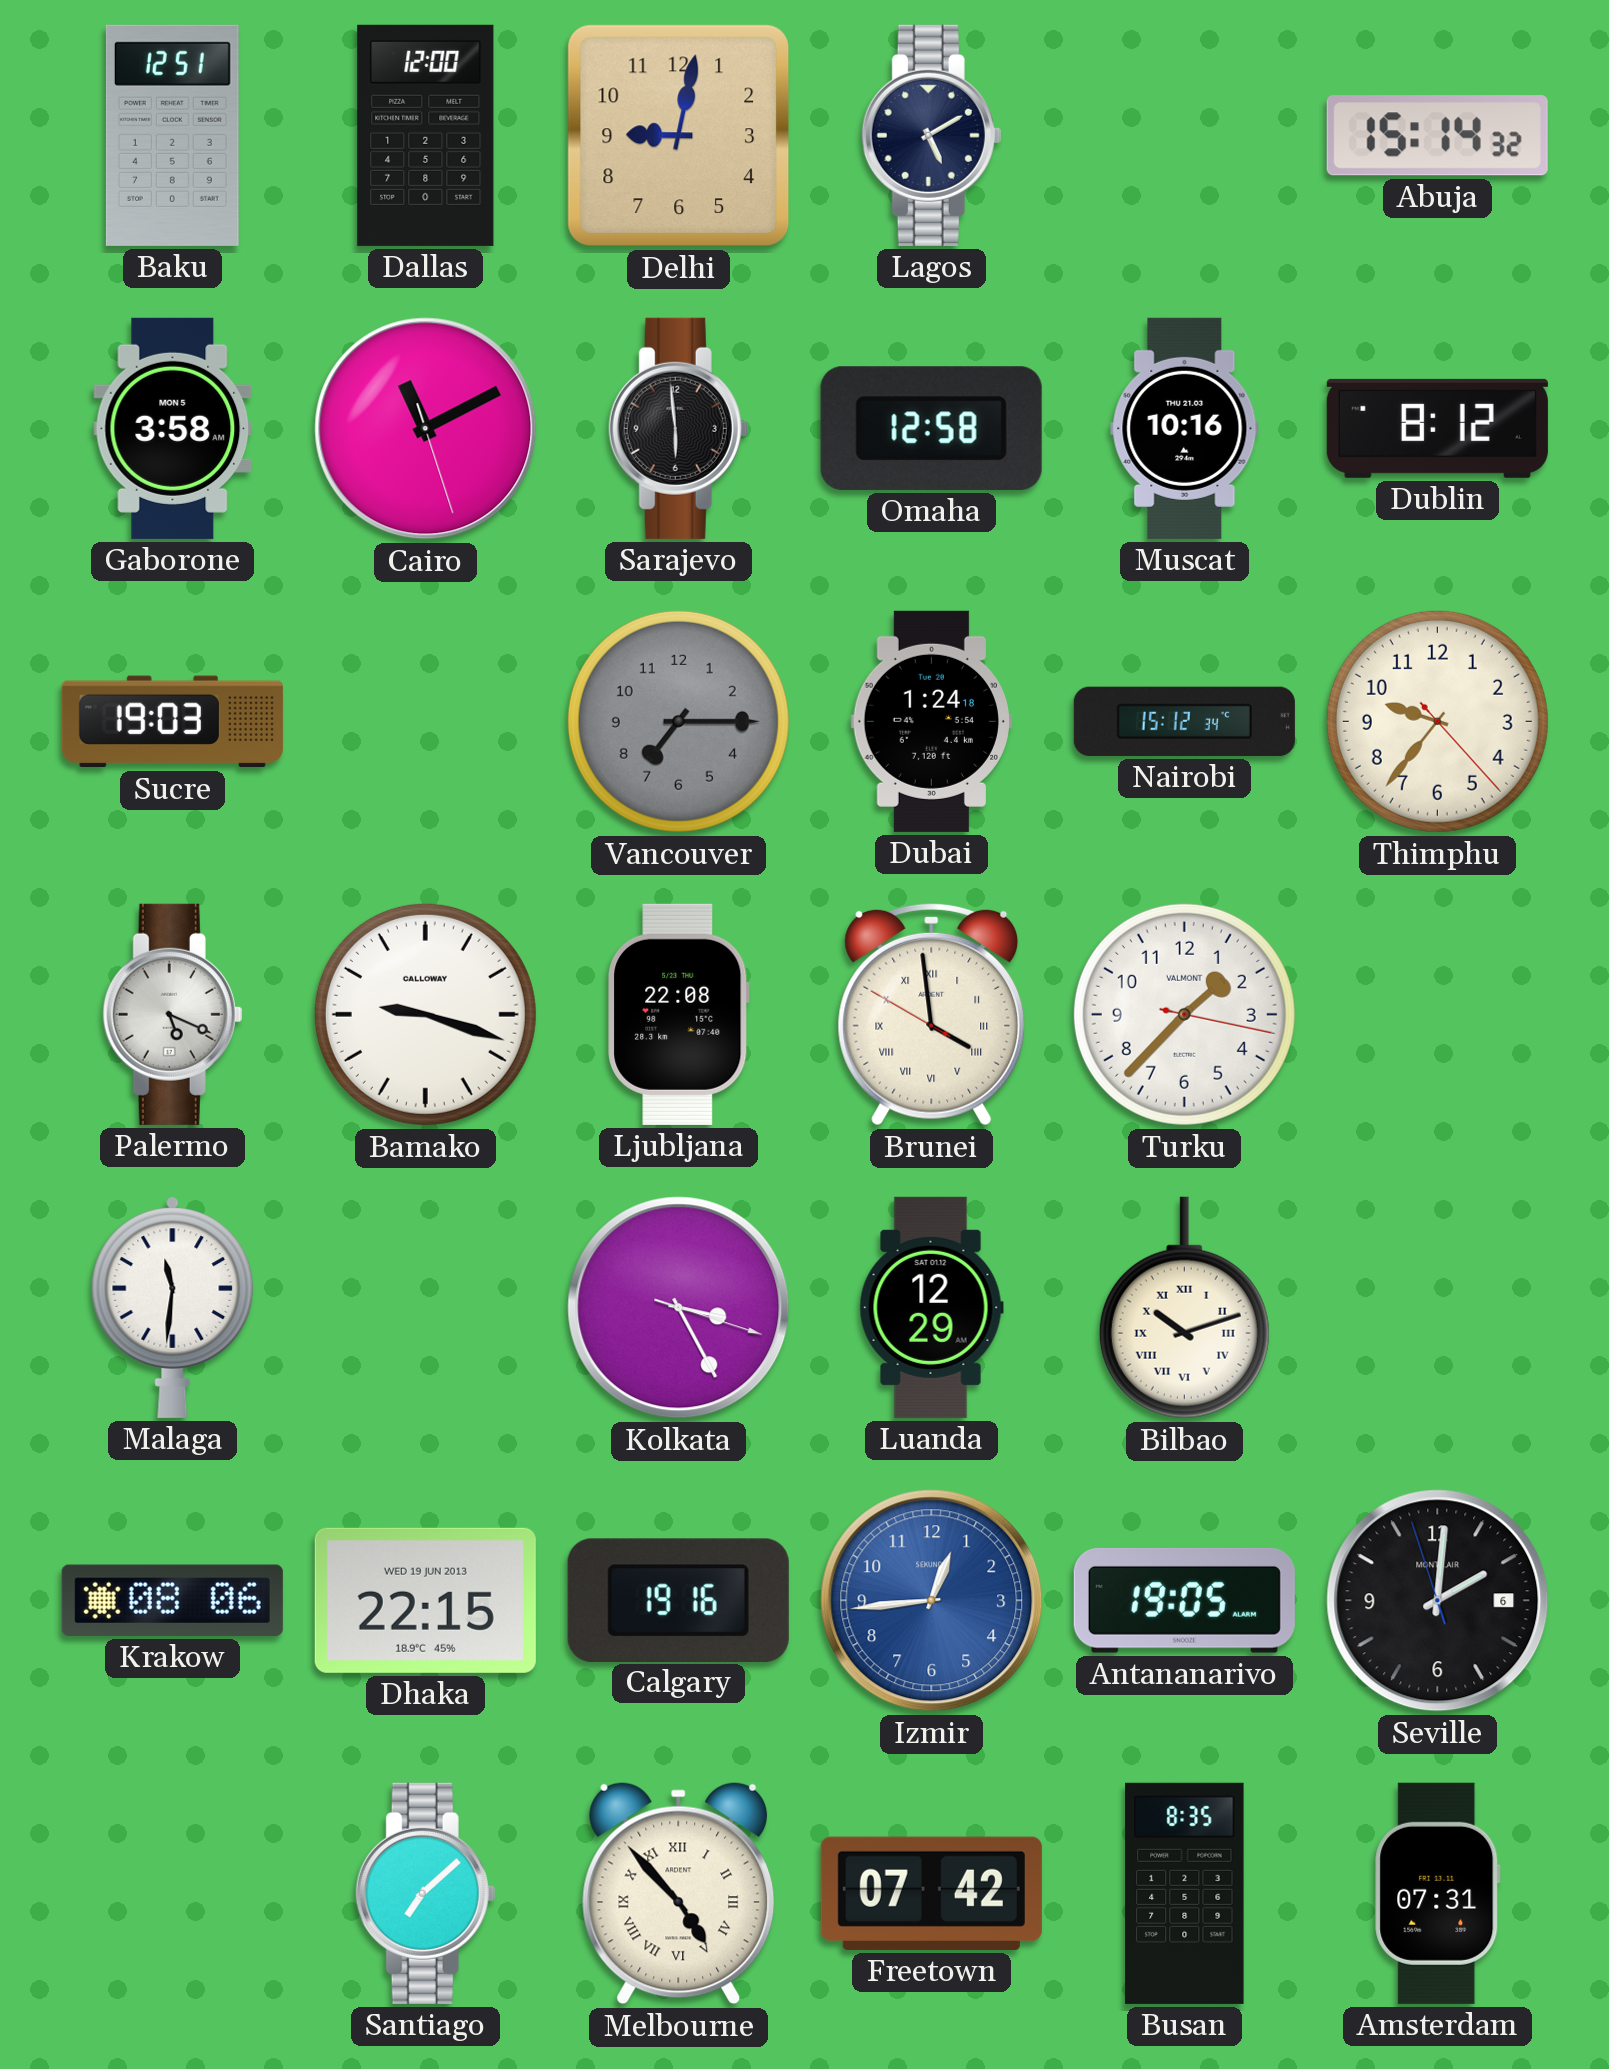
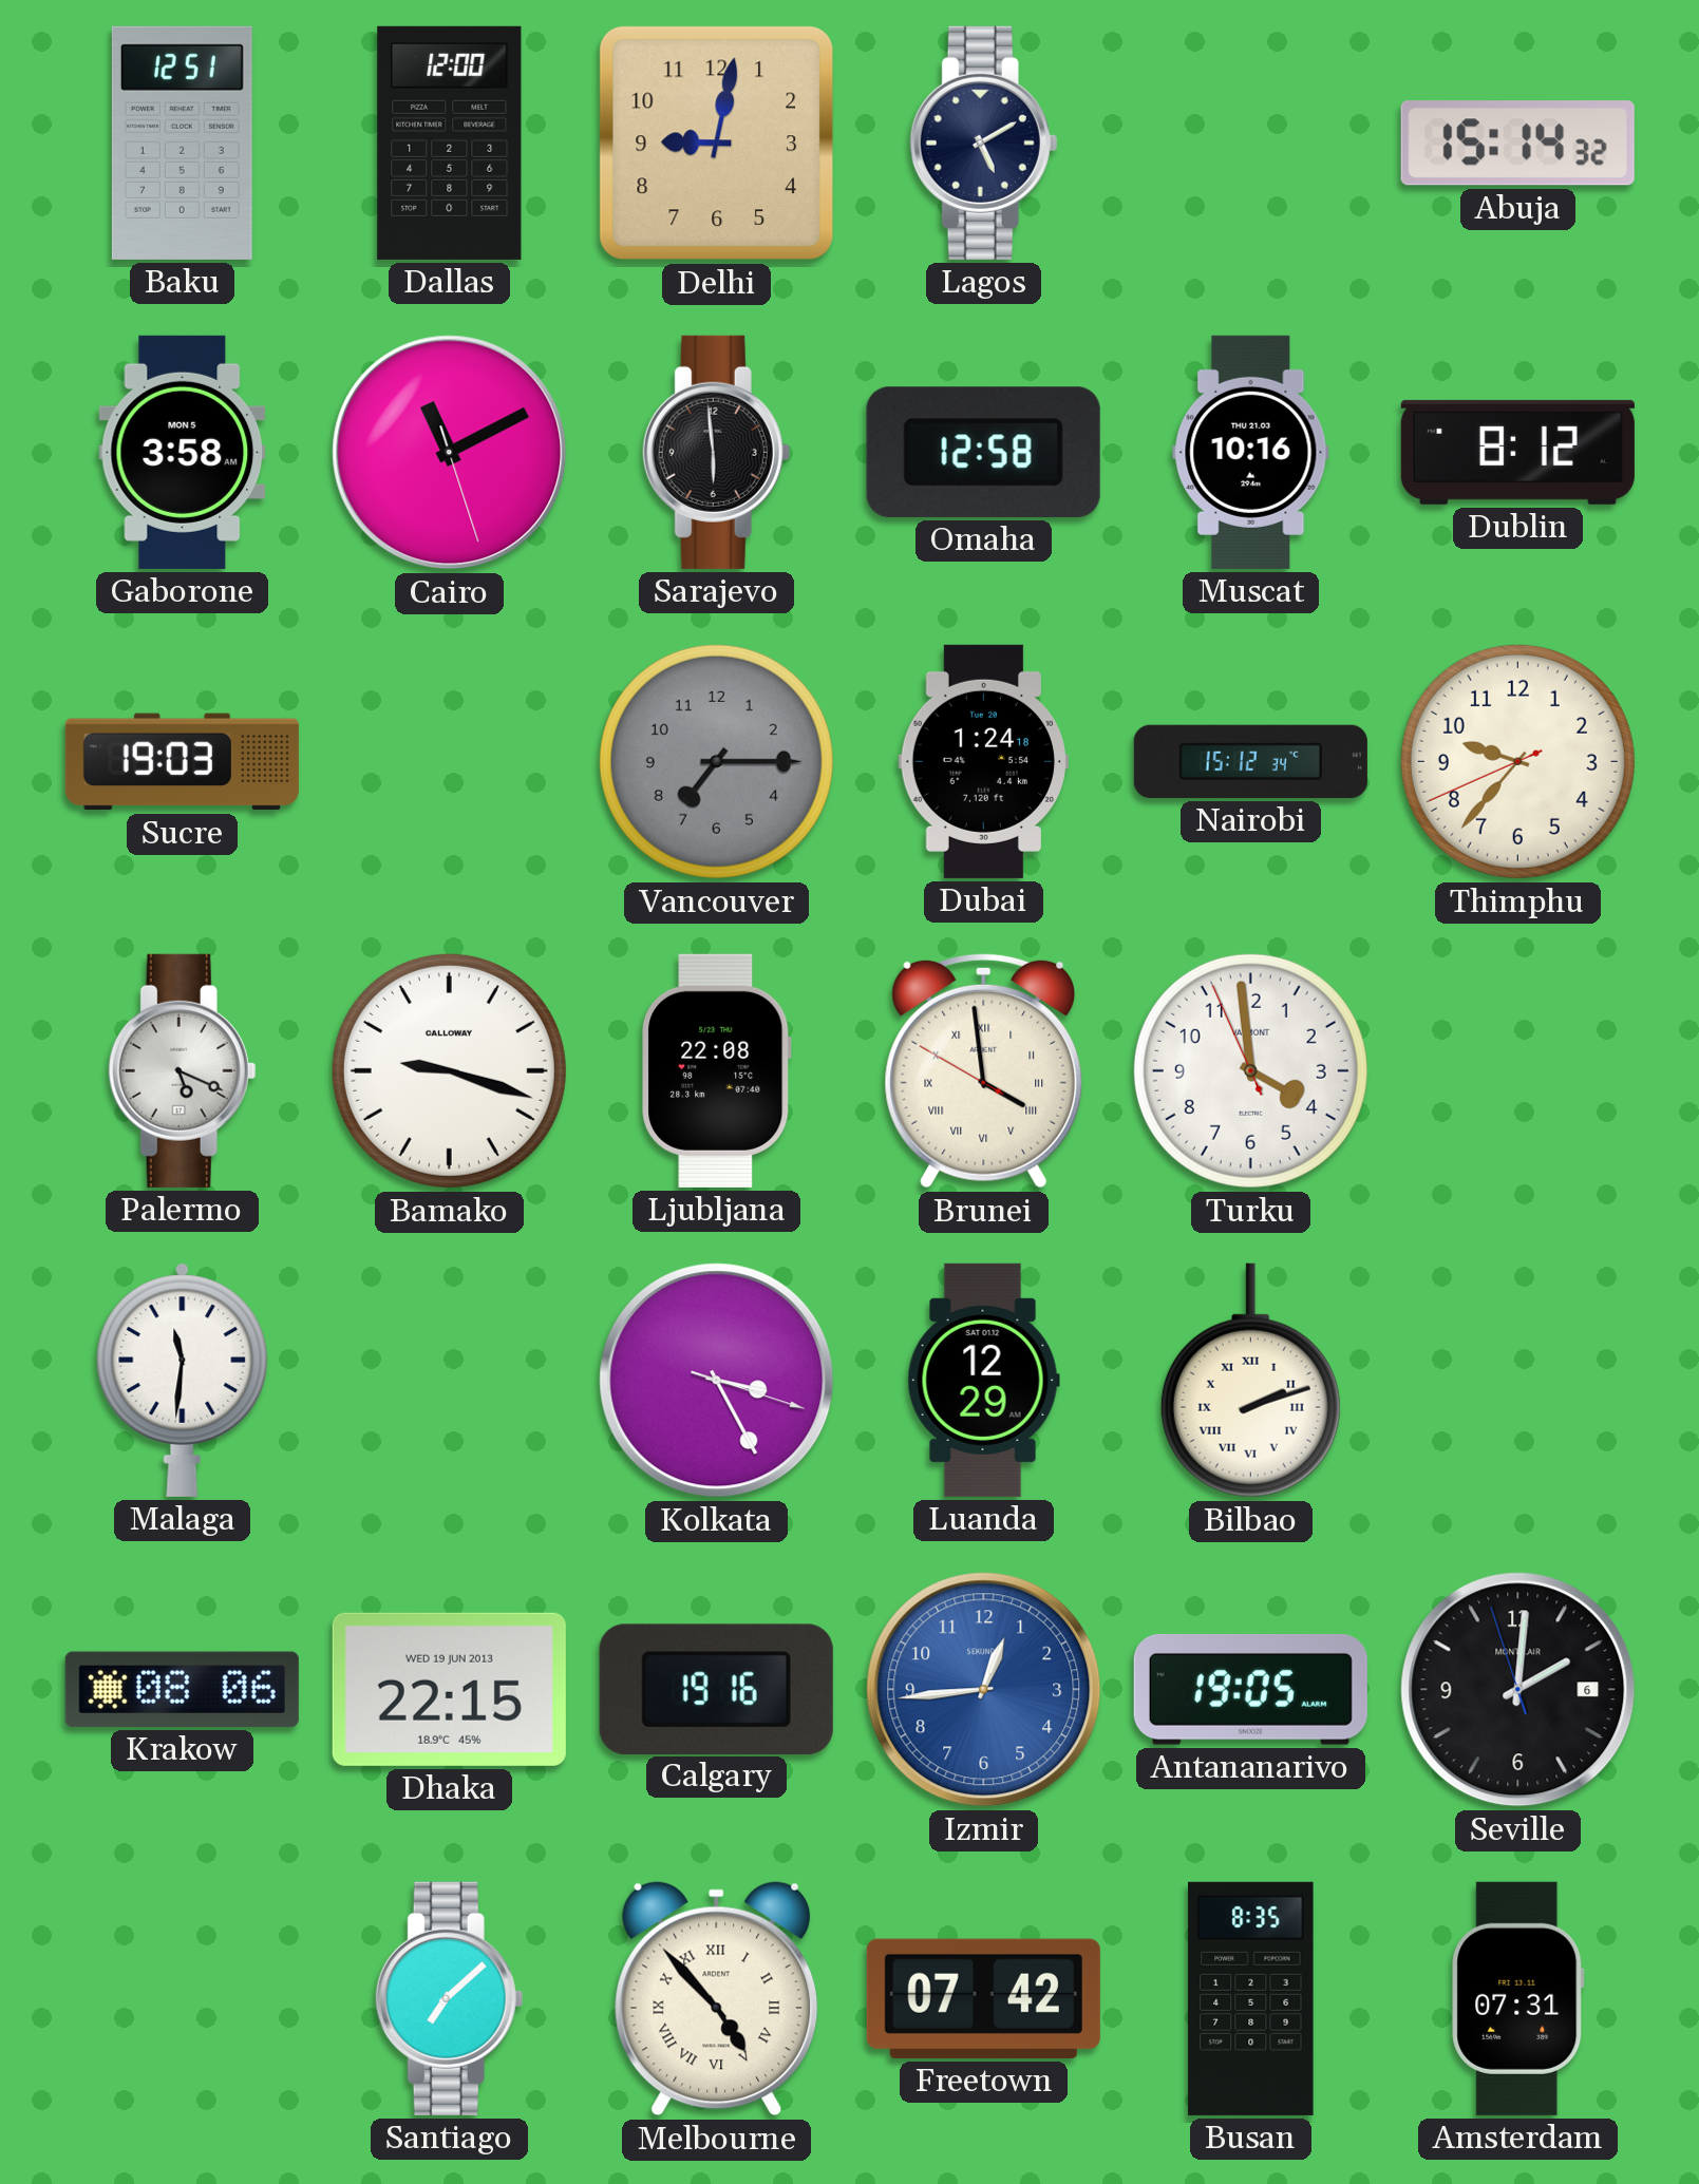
Thimphu: 9:36:23 -> 9:36:41
Turku: 1:37 -> 3:58
Bilbao: 10:12 -> 2:12
